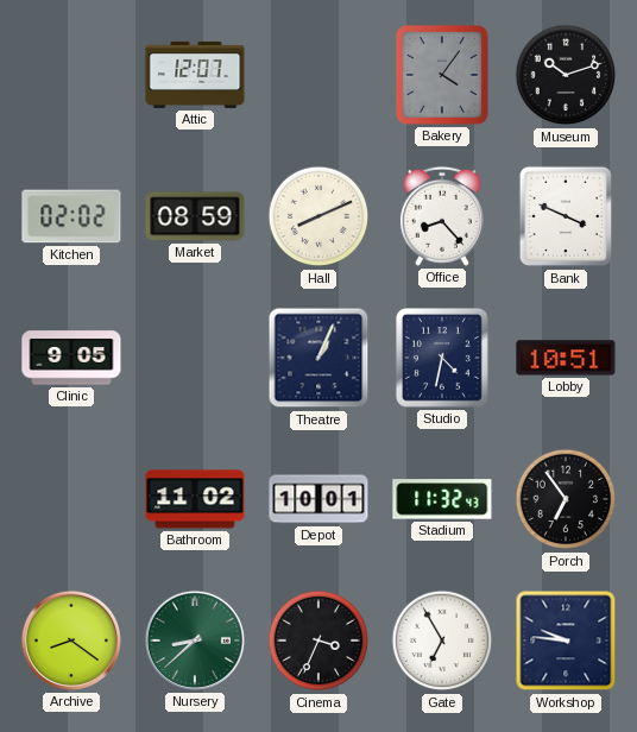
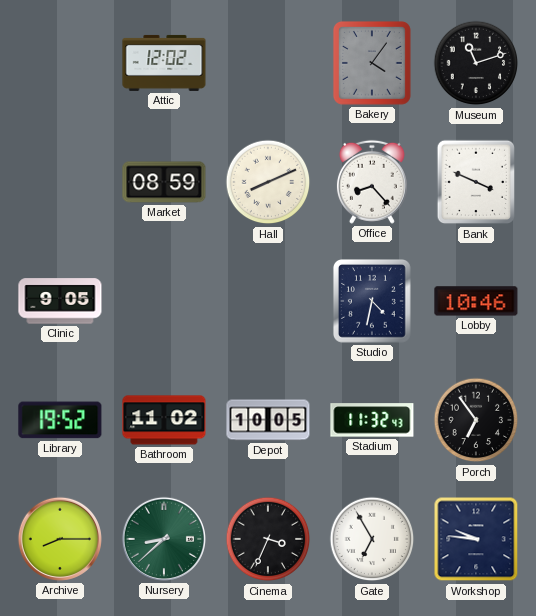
Attic: 12:07 -> 12:02
Museum: 10:12 -> 11:12
Kitchen: 02:02 -> none
Theatre: 1:04 -> none
Lobby: 10:51 -> 10:46
Library: none -> 19:52
Depot: 10:01 -> 10:05
Archive: 8:21 -> 8:15
